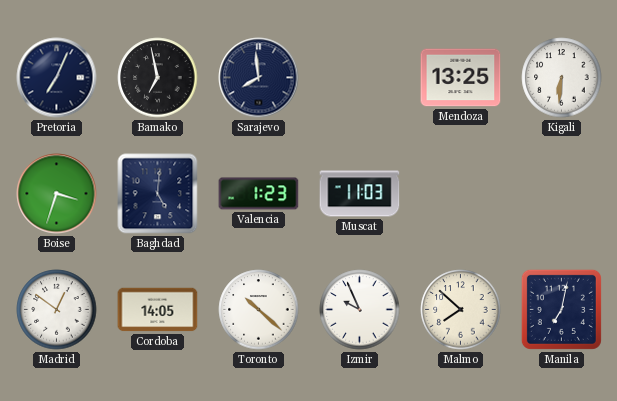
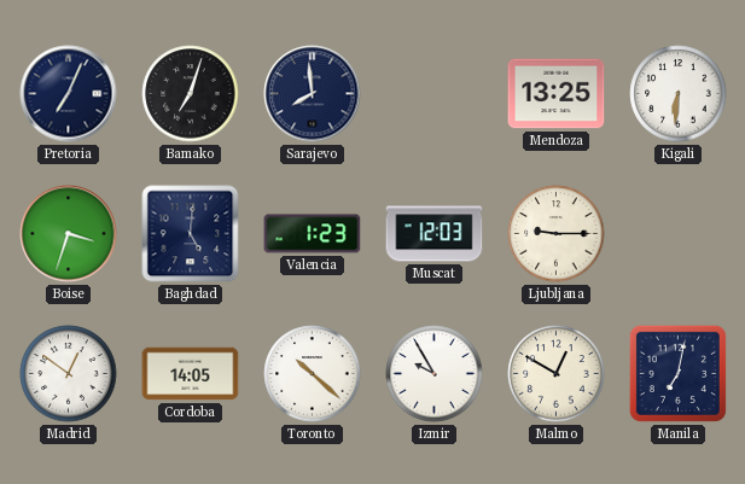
Bamako: 6:58 -> 7:03
Muscat: 11:03 -> 12:03
Ljubljana: none -> 9:15
Izmir: 9:56 -> 9:55
Malmo: 7:52 -> 12:50
